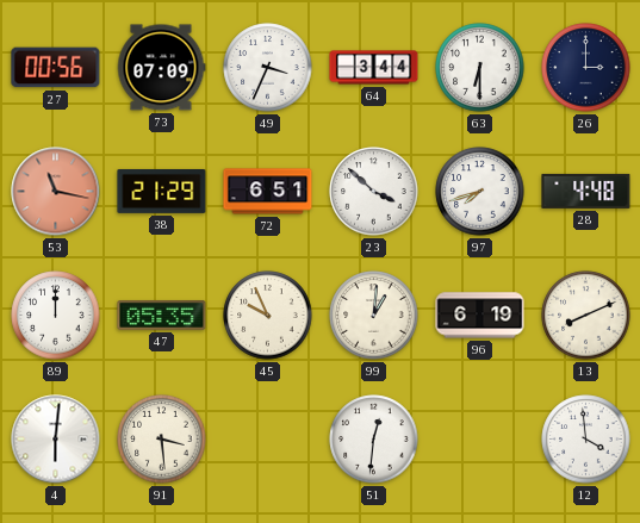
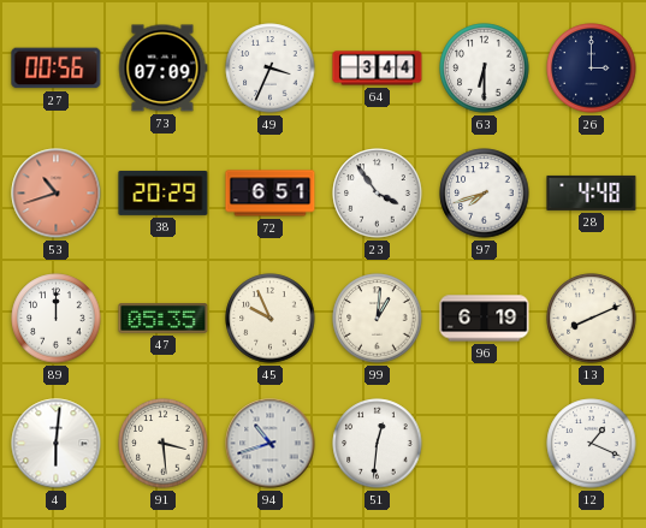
53: 11:17 -> 10:42
38: 21:29 -> 20:29
23: 3:52 -> 3:54
94: none -> 10:42
12: 3:59 -> 1:19
